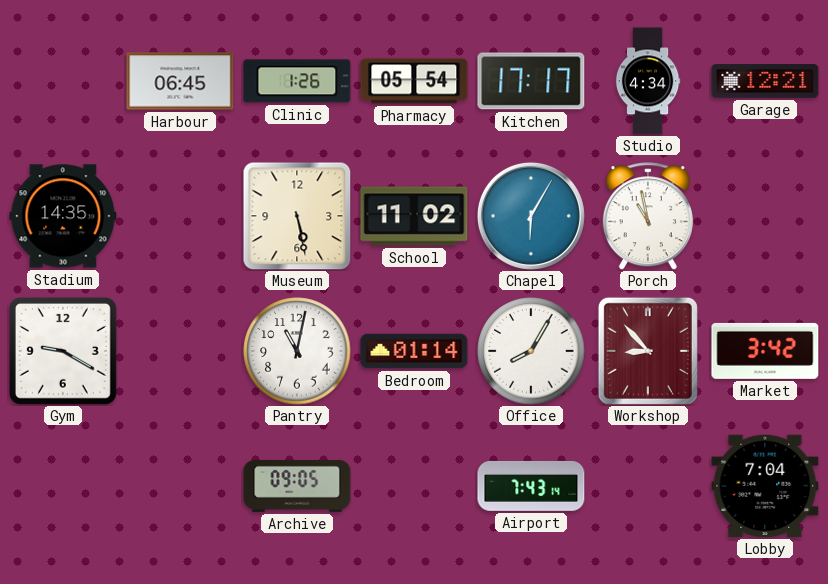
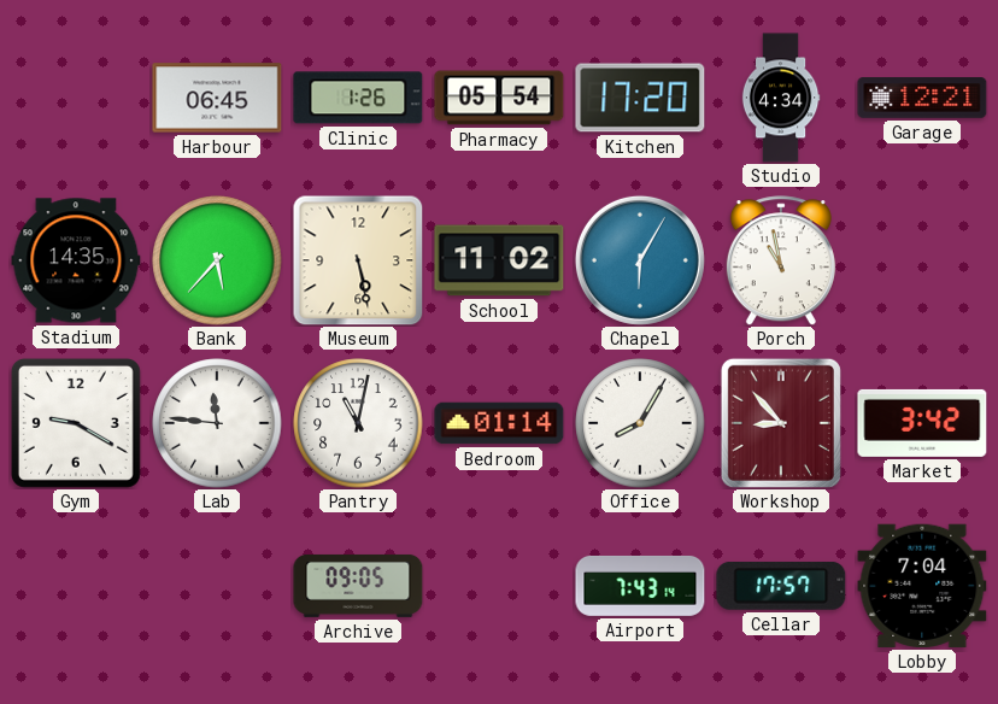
Kitchen: 17:17 -> 17:20
Bank: none -> 5:37
Lab: none -> 11:46
Cellar: none -> 17:57
